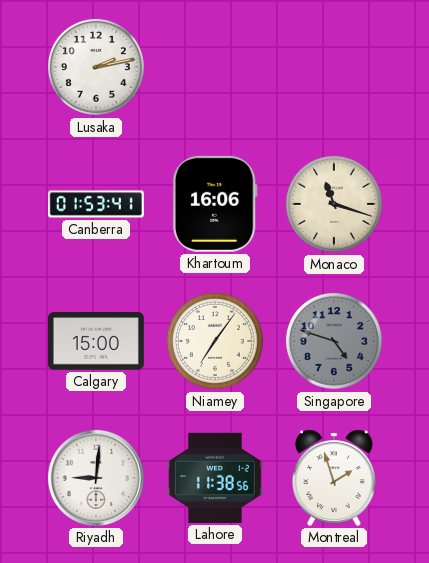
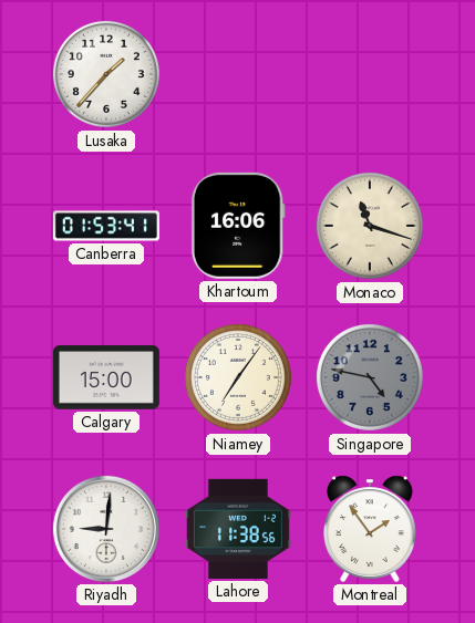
Lusaka: 2:13 -> 1:37
Singapore: 4:48 -> 4:47
Montreal: 1:57 -> 1:54
